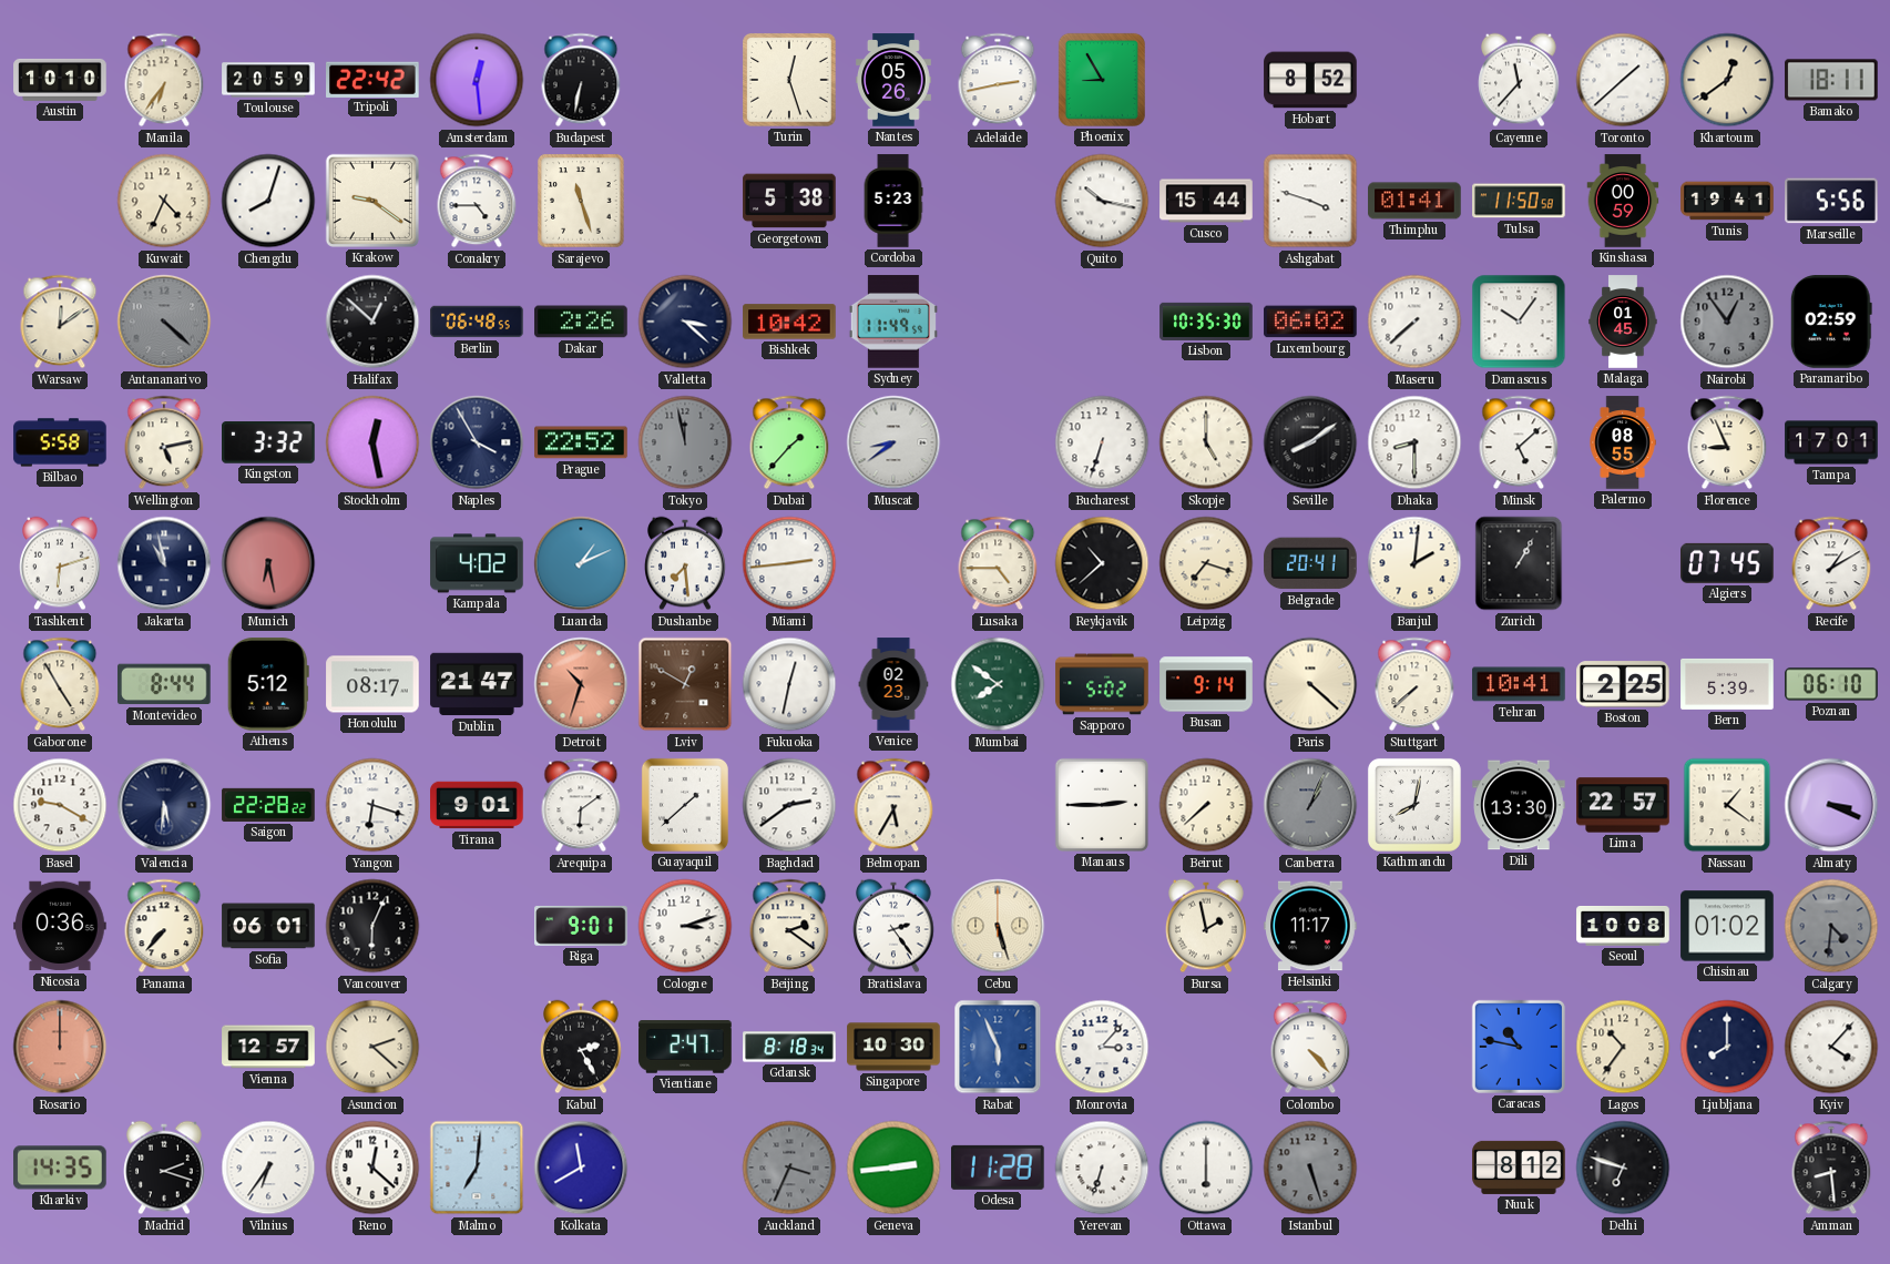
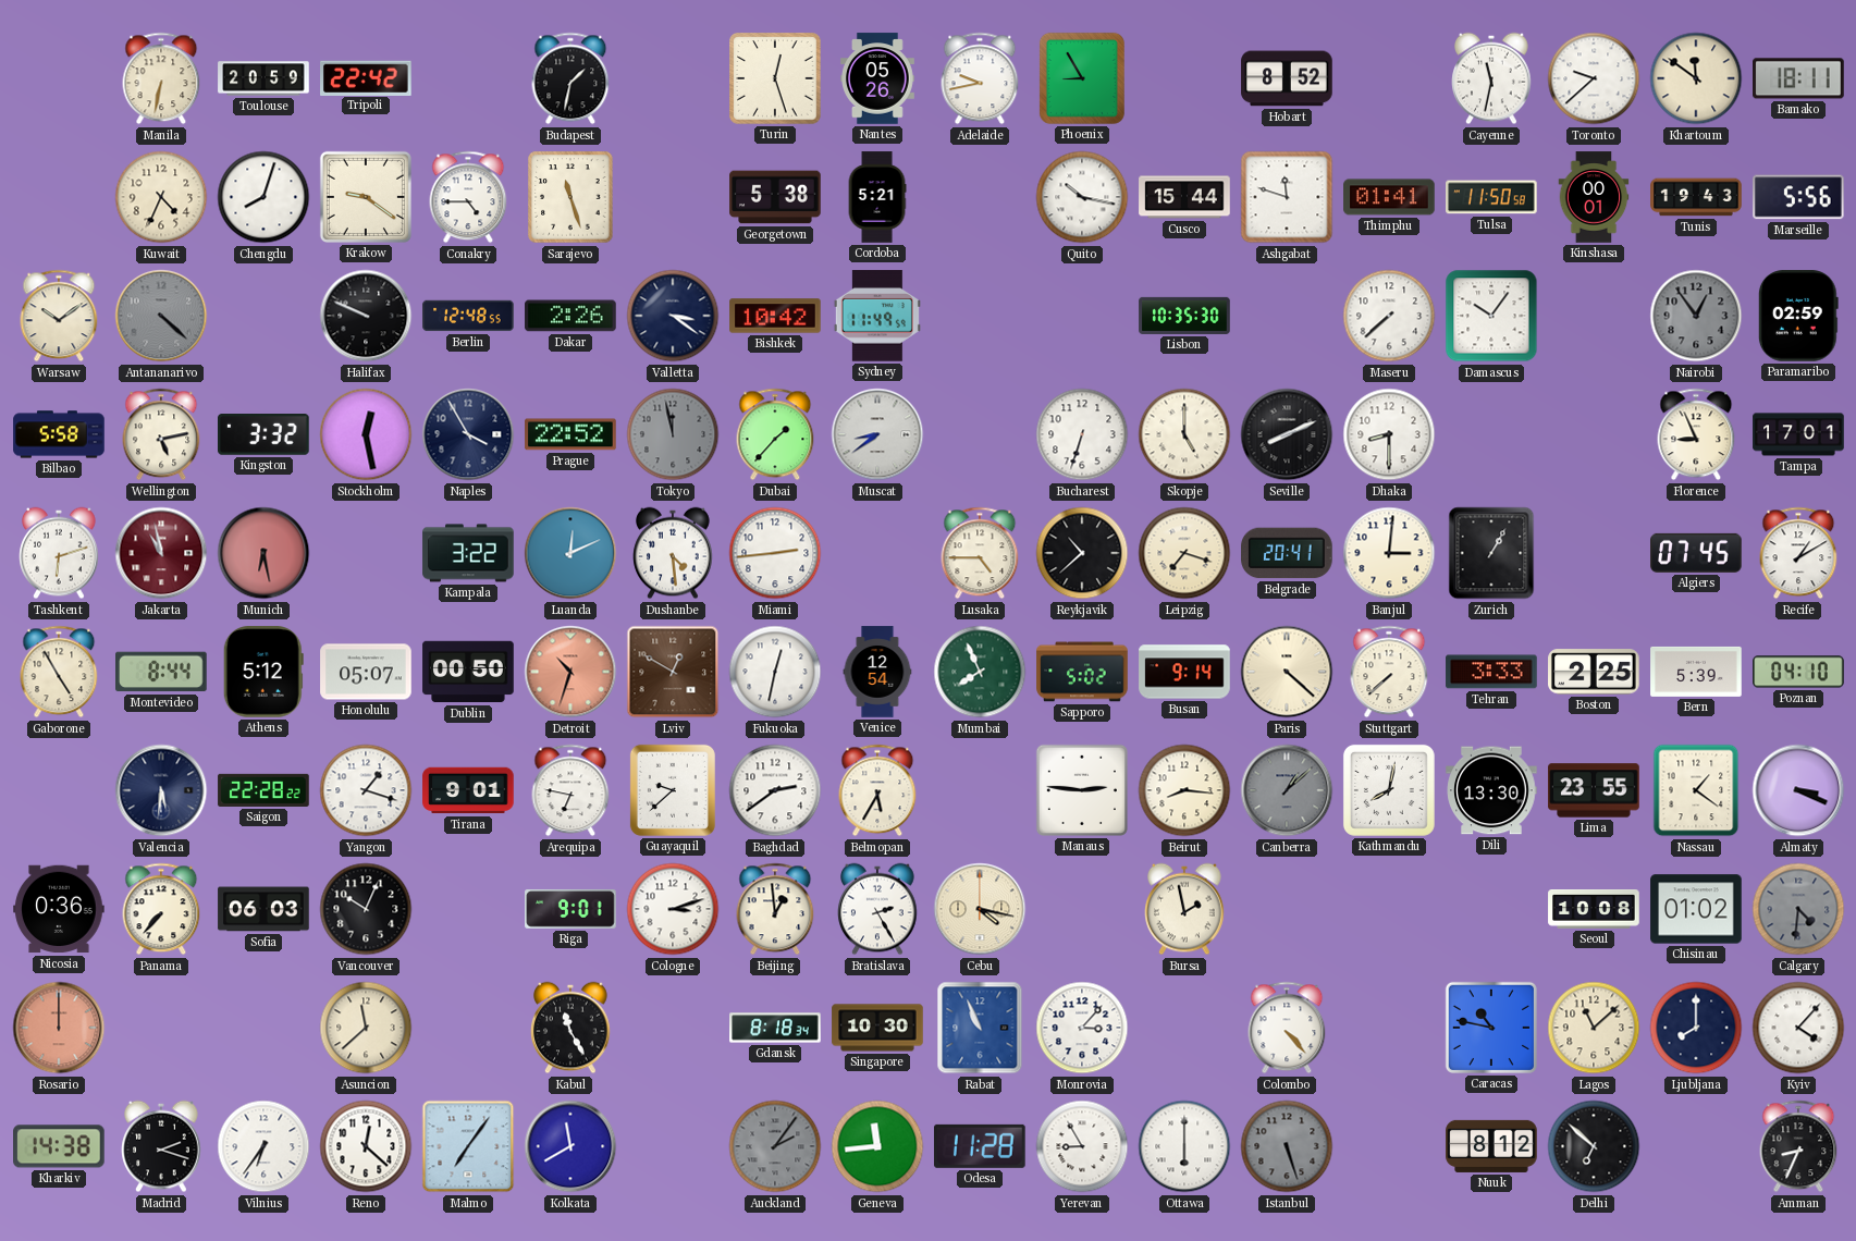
Austin: 10:10 -> none
Manila: 6:36 -> 6:32
Amsterdam: 12:29 -> none
Budapest: 6:32 -> 1:32
Adelaide: 2:43 -> 9:43
Cayenne: 11:37 -> 11:32
Toronto: 1:38 -> 9:38
Khartoum: 12:39 -> 11:51
Cordoba: 5:23 -> 5:21
Ashgabat: 3:48 -> 11:48
Kinshasa: 00:59 -> 00:01
Tunis: 19:41 -> 19:43
Warsaw: 12:09 -> 10:09
Halifax: 12:52 -> 9:49
Berlin: 06:48 -> 12:48
Valletta: 3:22 -> 3:21
Luxembourg: 06:02 -> none
Malaga: 01:45 -> none
Seville: 8:09 -> 8:11
Minsk: 5:08 -> none
Palermo: 08:55 -> none
Jakarta dial: navy -> burgundy
Kampala: 4:02 -> 3:22
Luanda: 1:11 -> 12:11
Dushanbe: 7:29 -> 4:29
Banjul: 2:01 -> 3:01
Honolulu: 08:17 -> 05:07
Dublin: 21:47 -> 00:50
Venice: 02:23 -> 12:54
Mumbai: 7:51 -> 7:56
Tehran: 10:41 -> 3:33
Poznan: 06:10 -> 04:10
Basel: 9:20 -> none
Yangon: 6:18 -> 1:18
Arequipa: 6:09 -> 6:47
Guayaquil: 1:38 -> 9:38
Manaus: 2:45 -> 2:46
Beirut: 7:38 -> 8:16
Canberra: 1:04 -> 1:08
Lima: 22:57 -> 23:55
Sofia: 06:01 -> 06:03
Vancouver: 6:04 -> 10:04
Beijing: 2:21 -> 12:59
Bratislava: 2:24 -> 2:25
Cebu: 5:27 -> 4:17
Helsinki: 11:17 -> none
Vienna: 12:57 -> none
Asuncion: 2:22 -> 11:38
Kabul: 2:25 -> 11:25
Vientiane: 2:47 -> none
Rabat: 5:56 -> 10:56
Lagos: 10:36 -> 11:08
Kharkiv: 14:35 -> 14:38
Malmo: 7:01 -> 7:06
Auckland: 3:34 -> 2:06
Geneva: 2:44 -> 11:44
Yerevan: 6:33 -> 8:55
Delhi: 6:48 -> 6:52
Amman: 8:29 -> 8:34
